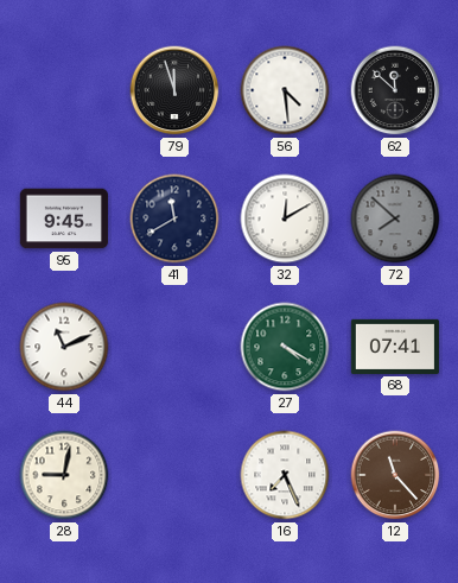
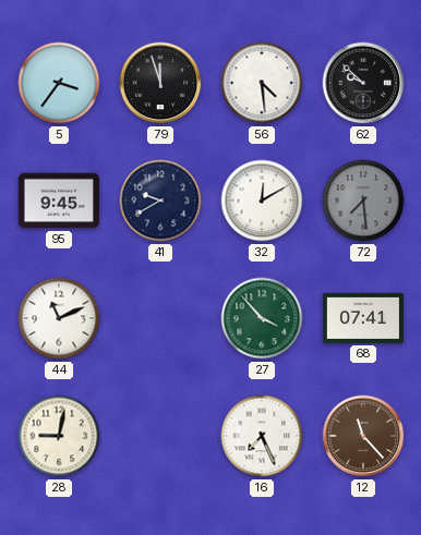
5: none -> 3:36
62: 11:52 -> 9:52
41: 11:40 -> 9:40
72: 7:52 -> 7:29
27: 4:20 -> 3:53
